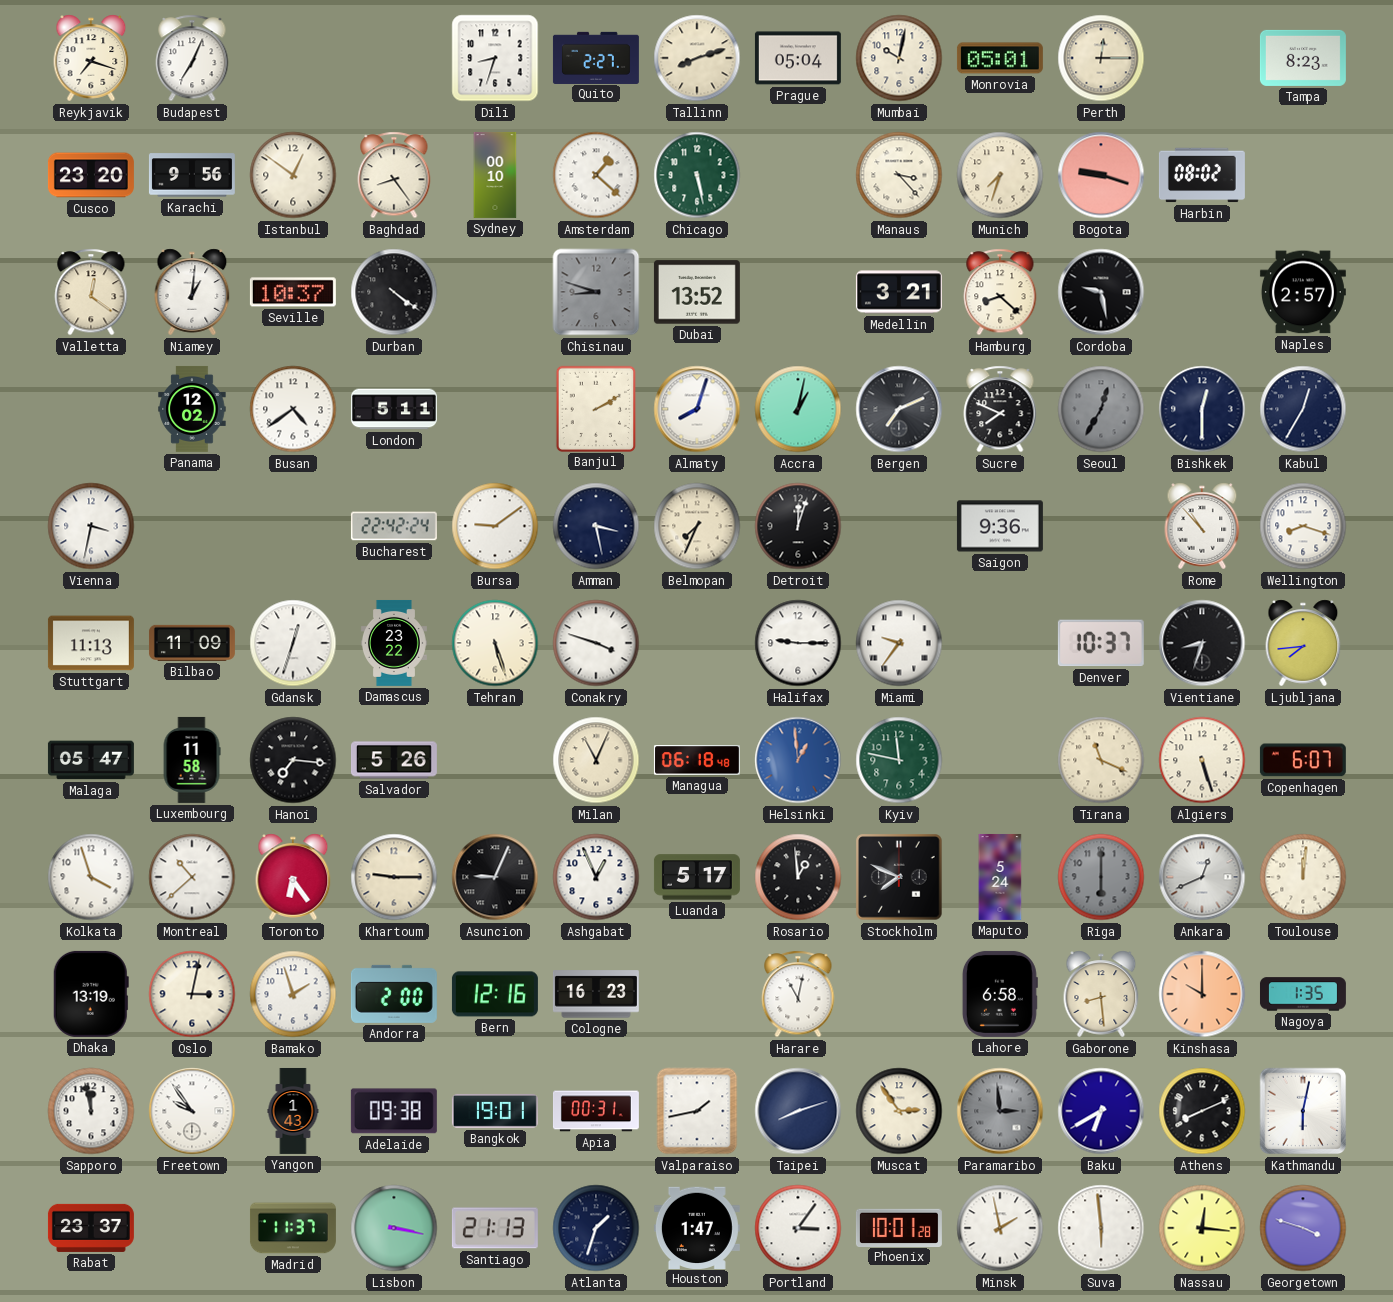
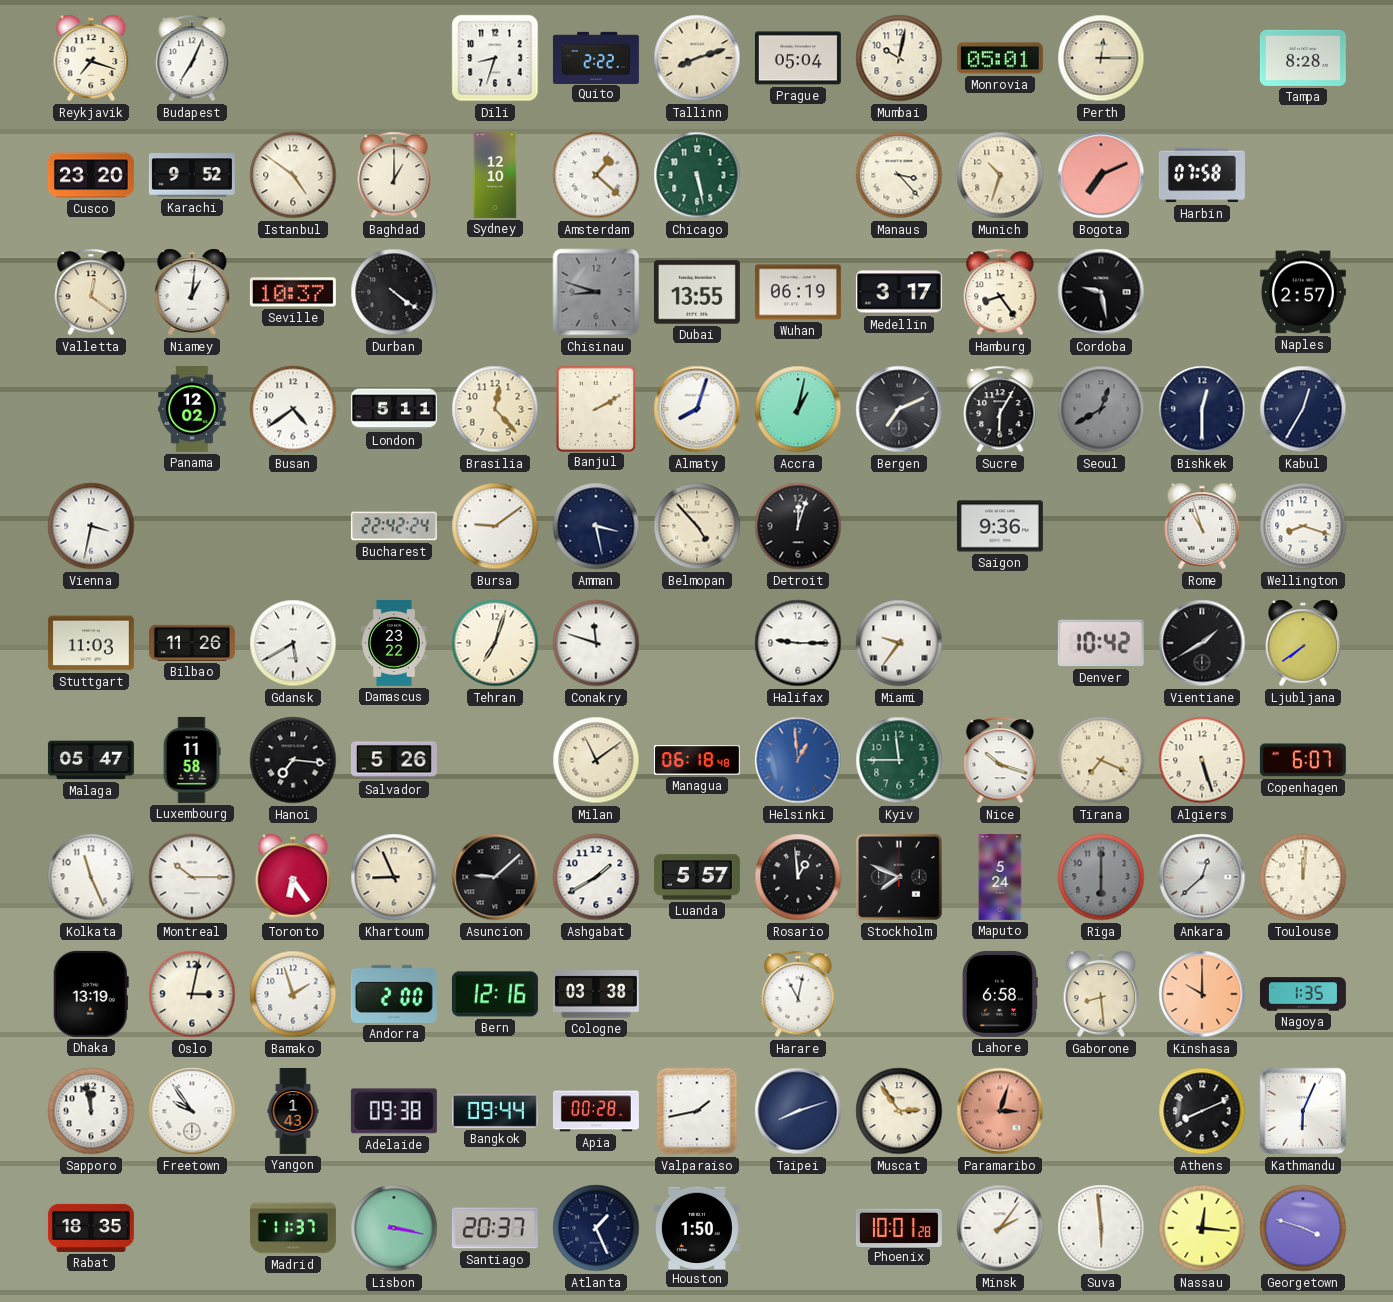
Quito: 2:27 -> 2:22
Tampa: 8:23 -> 8:28
Karachi: 9:56 -> 9:52
Istanbul: 12:51 -> 4:51
Baghdad: 8:24 -> 1:00
Sydney: 00:10 -> 12:10
Munich: 7:33 -> 10:33
Bogota: 9:18 -> 7:11
Harbin: 08:02 -> 07:58
Dubai: 13:52 -> 13:55
Wuhan: none -> 06:19
Medellin: 3:21 -> 3:17
Hamburg: 8:22 -> 8:24
Brasilia: none -> 12:23
Sucre: 7:49 -> 6:05
Seoul: 12:35 -> 12:40
Belmopan: 7:34 -> 4:53
Rome: 10:53 -> 10:57
Stuttgart: 11:13 -> 11:03
Bilbao: 11:09 -> 11:26
Gdansk: 12:33 -> 5:40
Tehran: 5:27 -> 7:03
Conakry: 3:48 -> 11:48
Denver: 10:37 -> 10:42
Vientiane: 8:33 -> 1:40
Ljubljana: 7:44 -> 7:39
Milan: 11:04 -> 11:09
Kyiv: 11:47 -> 11:45
Nice: none -> 10:18
Tirana: 11:19 -> 7:19
Kolkata: 3:57 -> 11:26
Montreal: 10:38 -> 10:15
Khartoum: 9:15 -> 8:56
Asuncion: 9:04 -> 9:08
Ashgabat: 12:56 -> 1:40
Luanda: 5:17 -> 5:57
Ankara: 12:41 -> 12:38
Cologne: 16:23 -> 03:38
Bangkok: 19:01 -> 09:44
Apia: 00:31 -> 00:28
Paramaribo: 2:59 -> 3:03
Paramaribo dial: grey -> salmon
Baku: 6:40 -> none
Kathmandu: 6:02 -> 6:04
Rabat: 23:37 -> 18:35
Santiago: 21:13 -> 20:37
Atlanta: 1:33 -> 1:26
Houston: 1:47 -> 1:50
Portland: 3:06 -> none
Minsk: 1:58 -> 2:06
